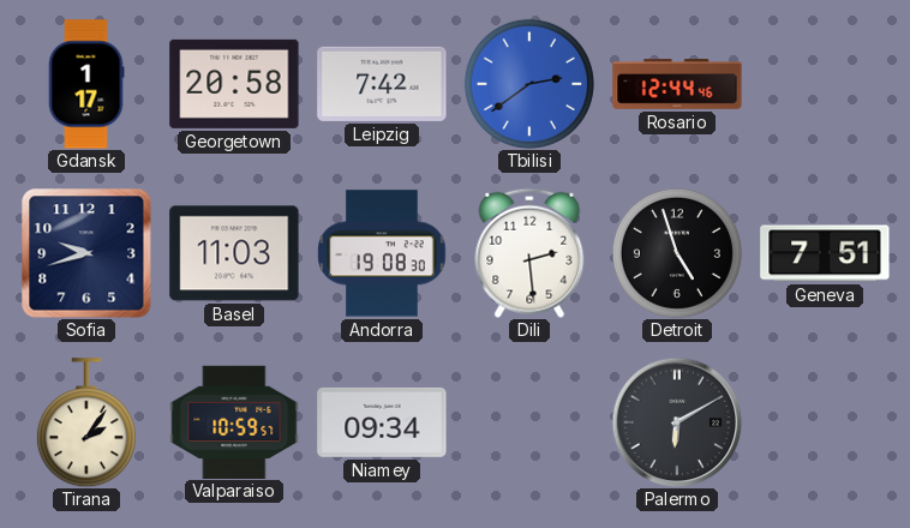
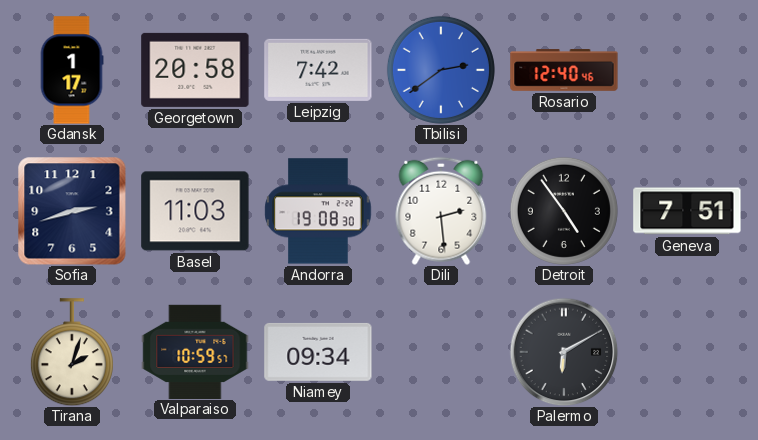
Rosario: 12:44 -> 12:40
Sofia: 9:42 -> 2:42
Detroit: 4:57 -> 4:54
Tirana: 2:06 -> 2:03
